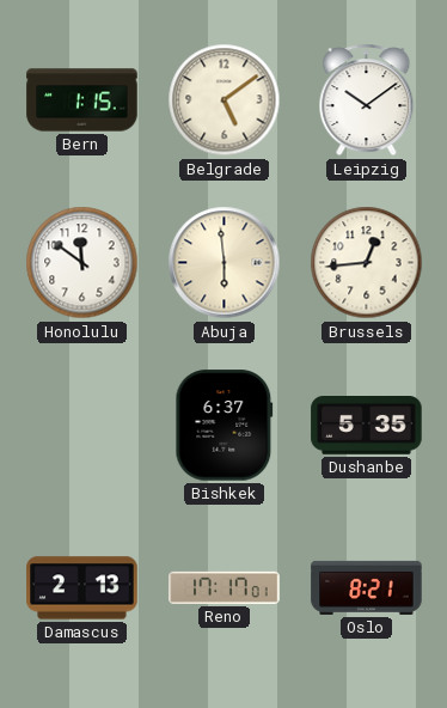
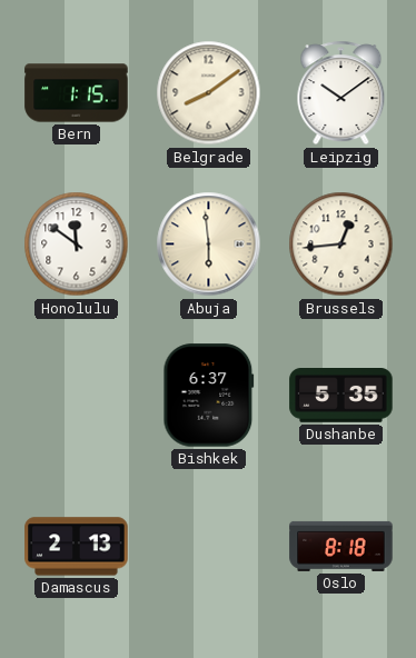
Belgrade: 5:09 -> 8:09
Reno: 17:17 -> none
Oslo: 8:21 -> 8:18
